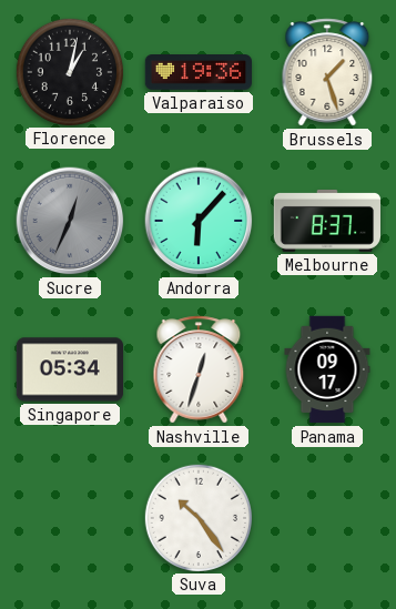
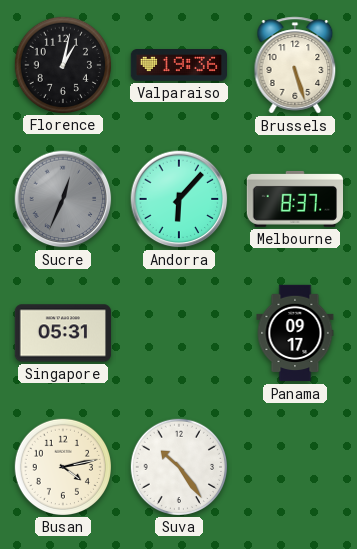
Brussels: 1:27 -> 5:27
Singapore: 05:34 -> 05:31
Nashville: 12:33 -> none
Busan: none -> 4:13
